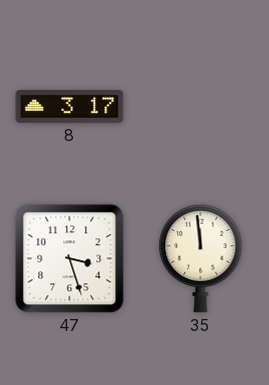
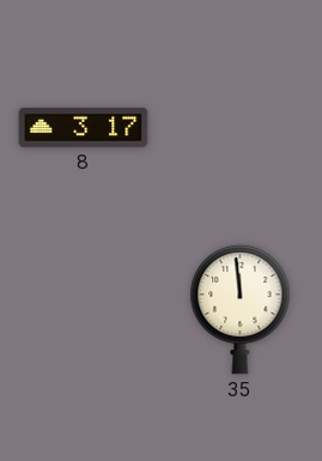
47: 3:27 -> none
